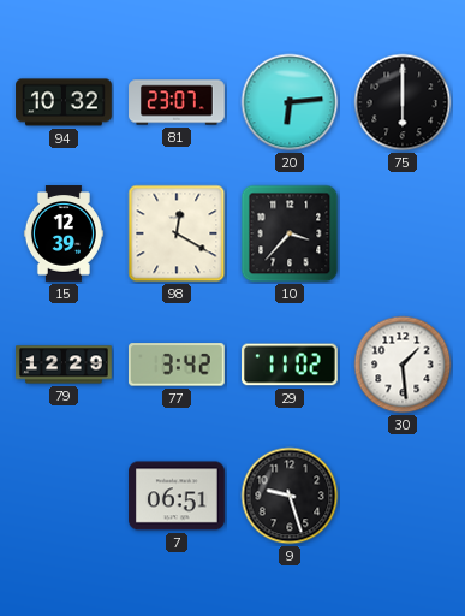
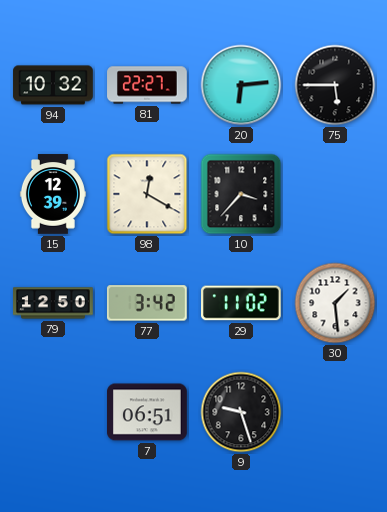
81: 23:07 -> 22:27
75: 6:00 -> 5:45
79: 12:29 -> 12:50
